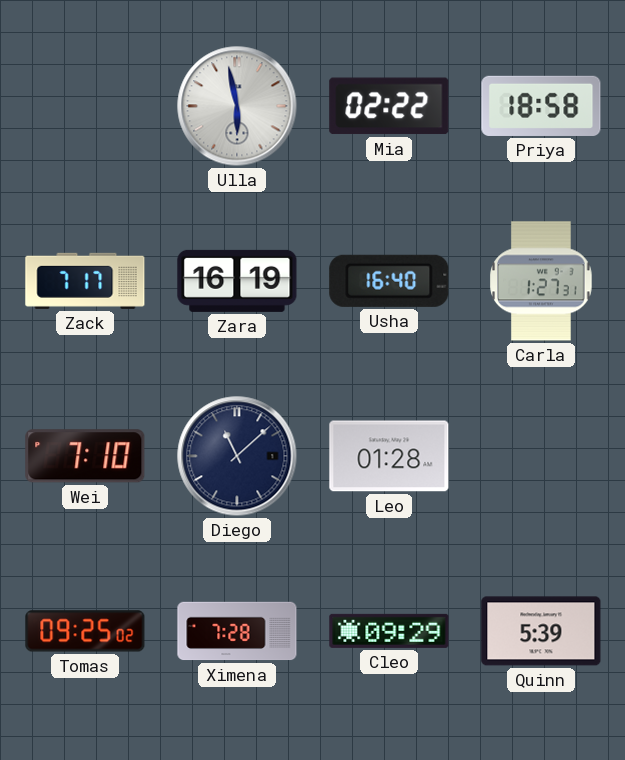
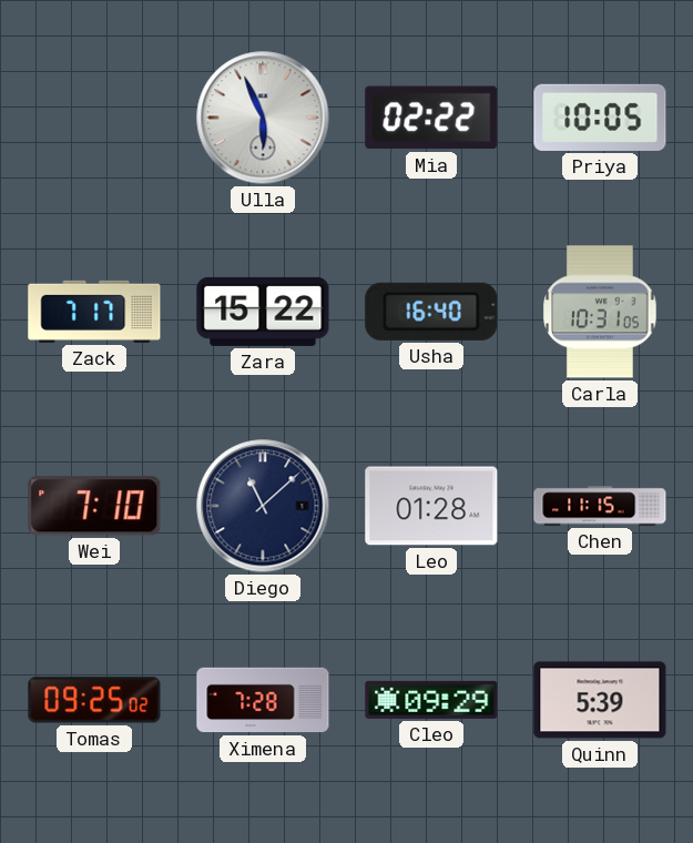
Ulla: 5:58 -> 5:56
Priya: 18:58 -> 10:05
Zara: 16:19 -> 15:22
Carla: 1:27 -> 10:31
Chen: none -> 11:15
